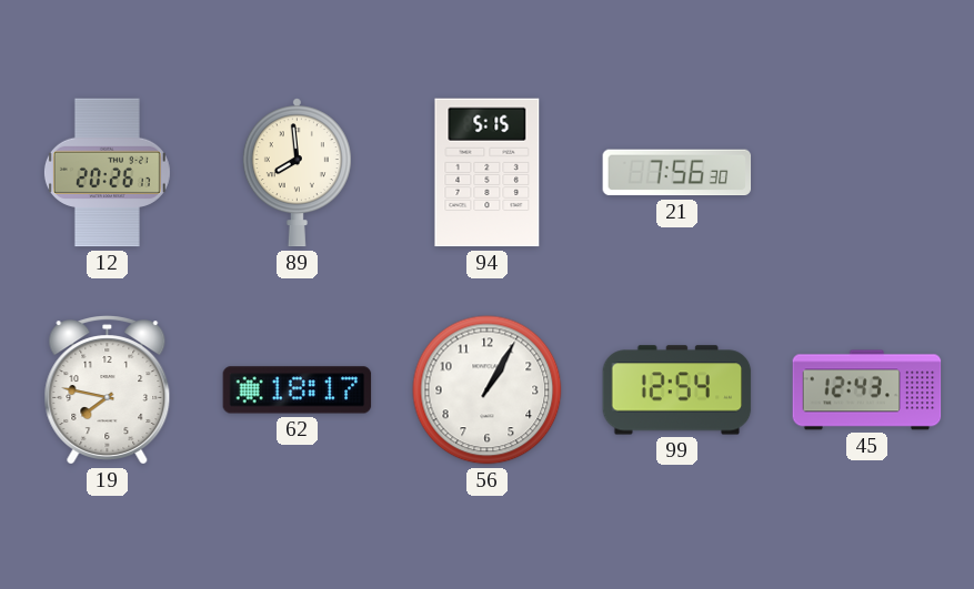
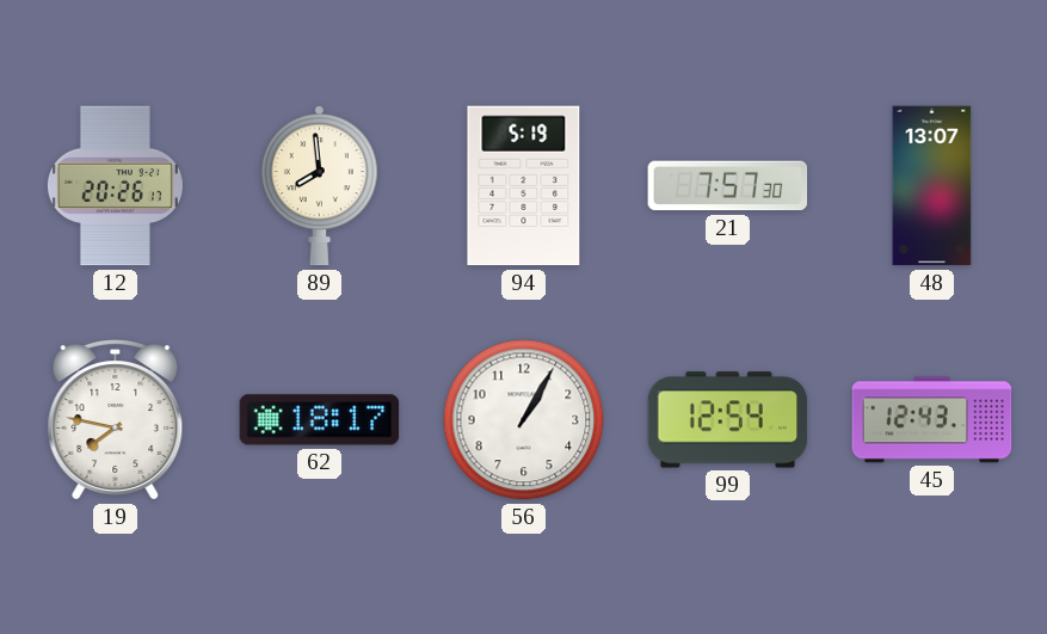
94: 5:15 -> 5:19
21: 7:56 -> 7:57
48: none -> 13:07
